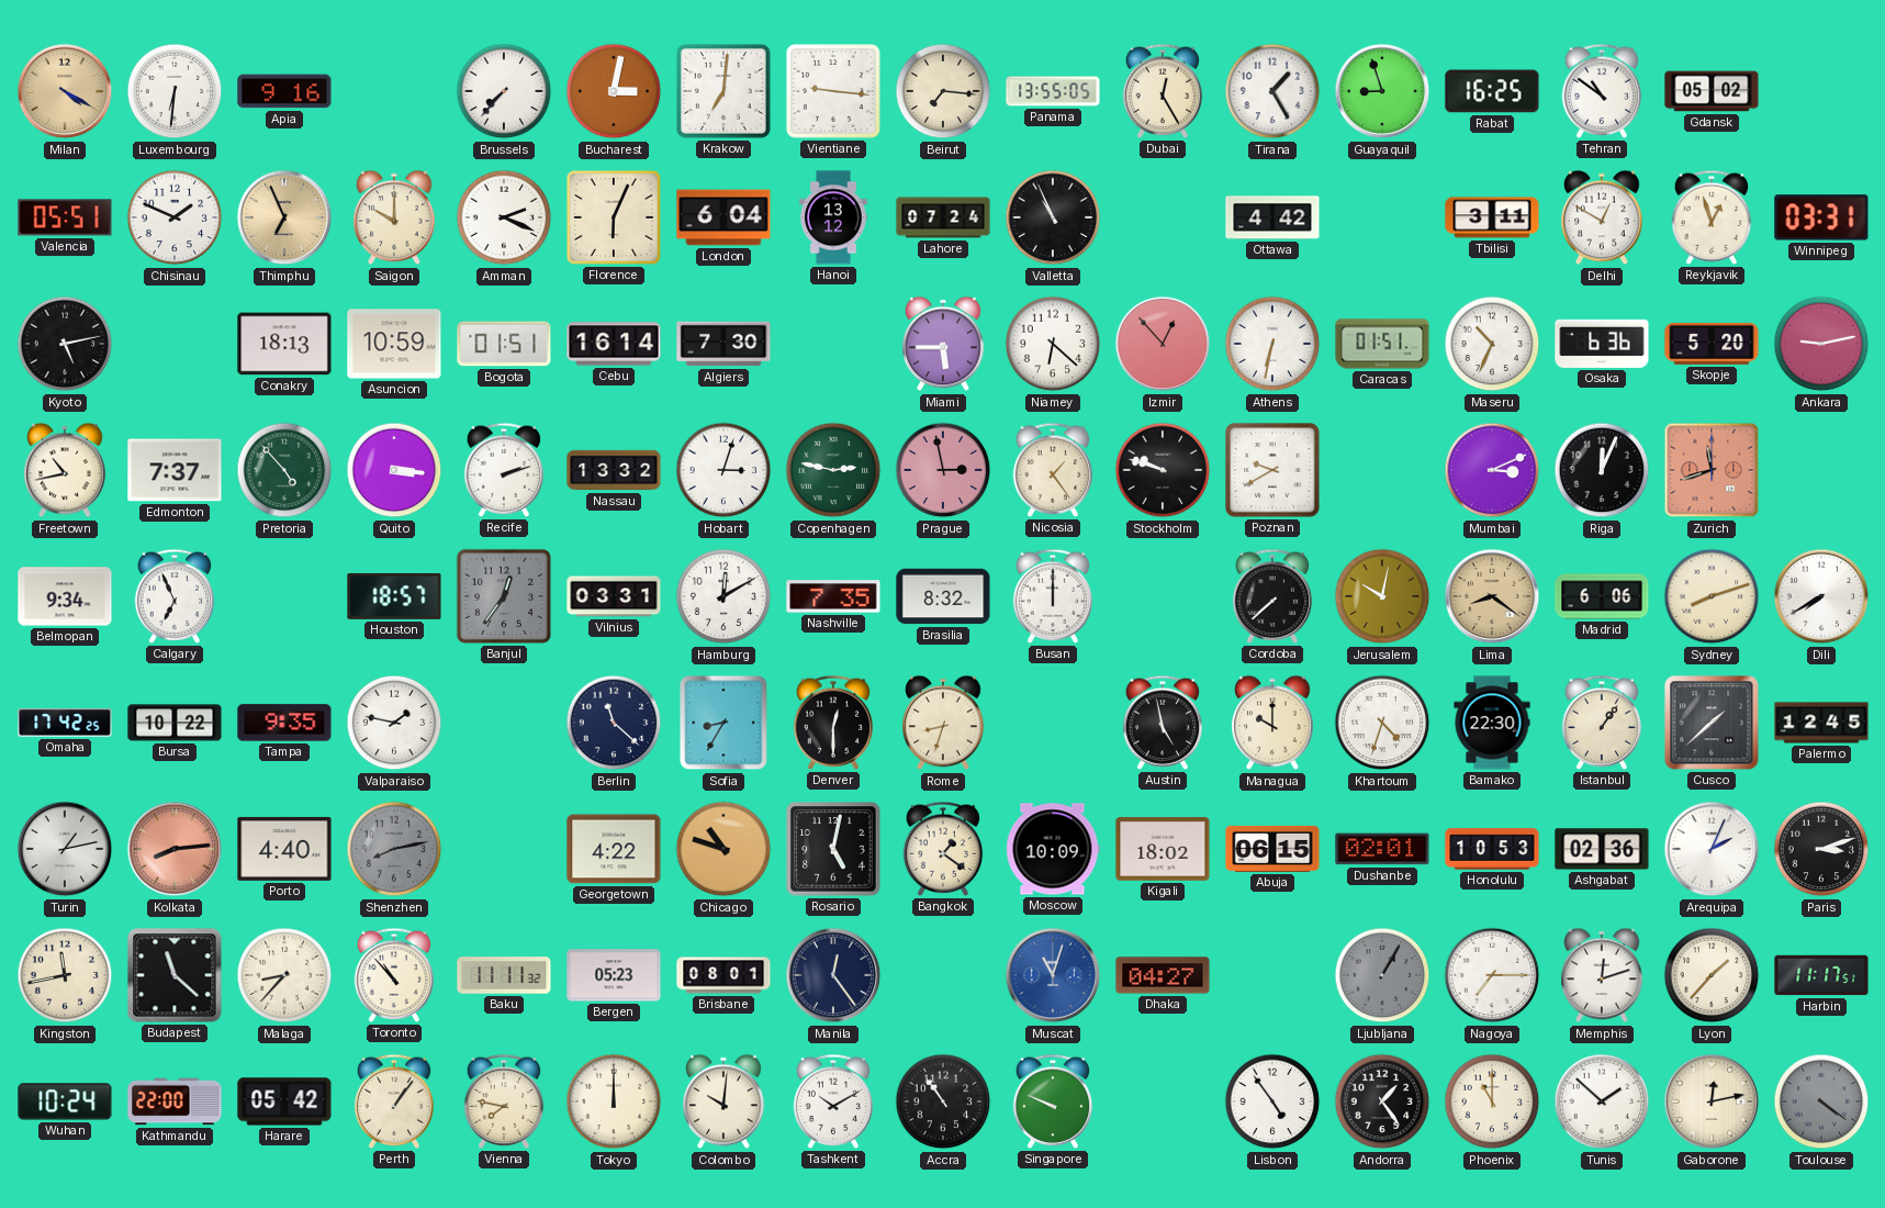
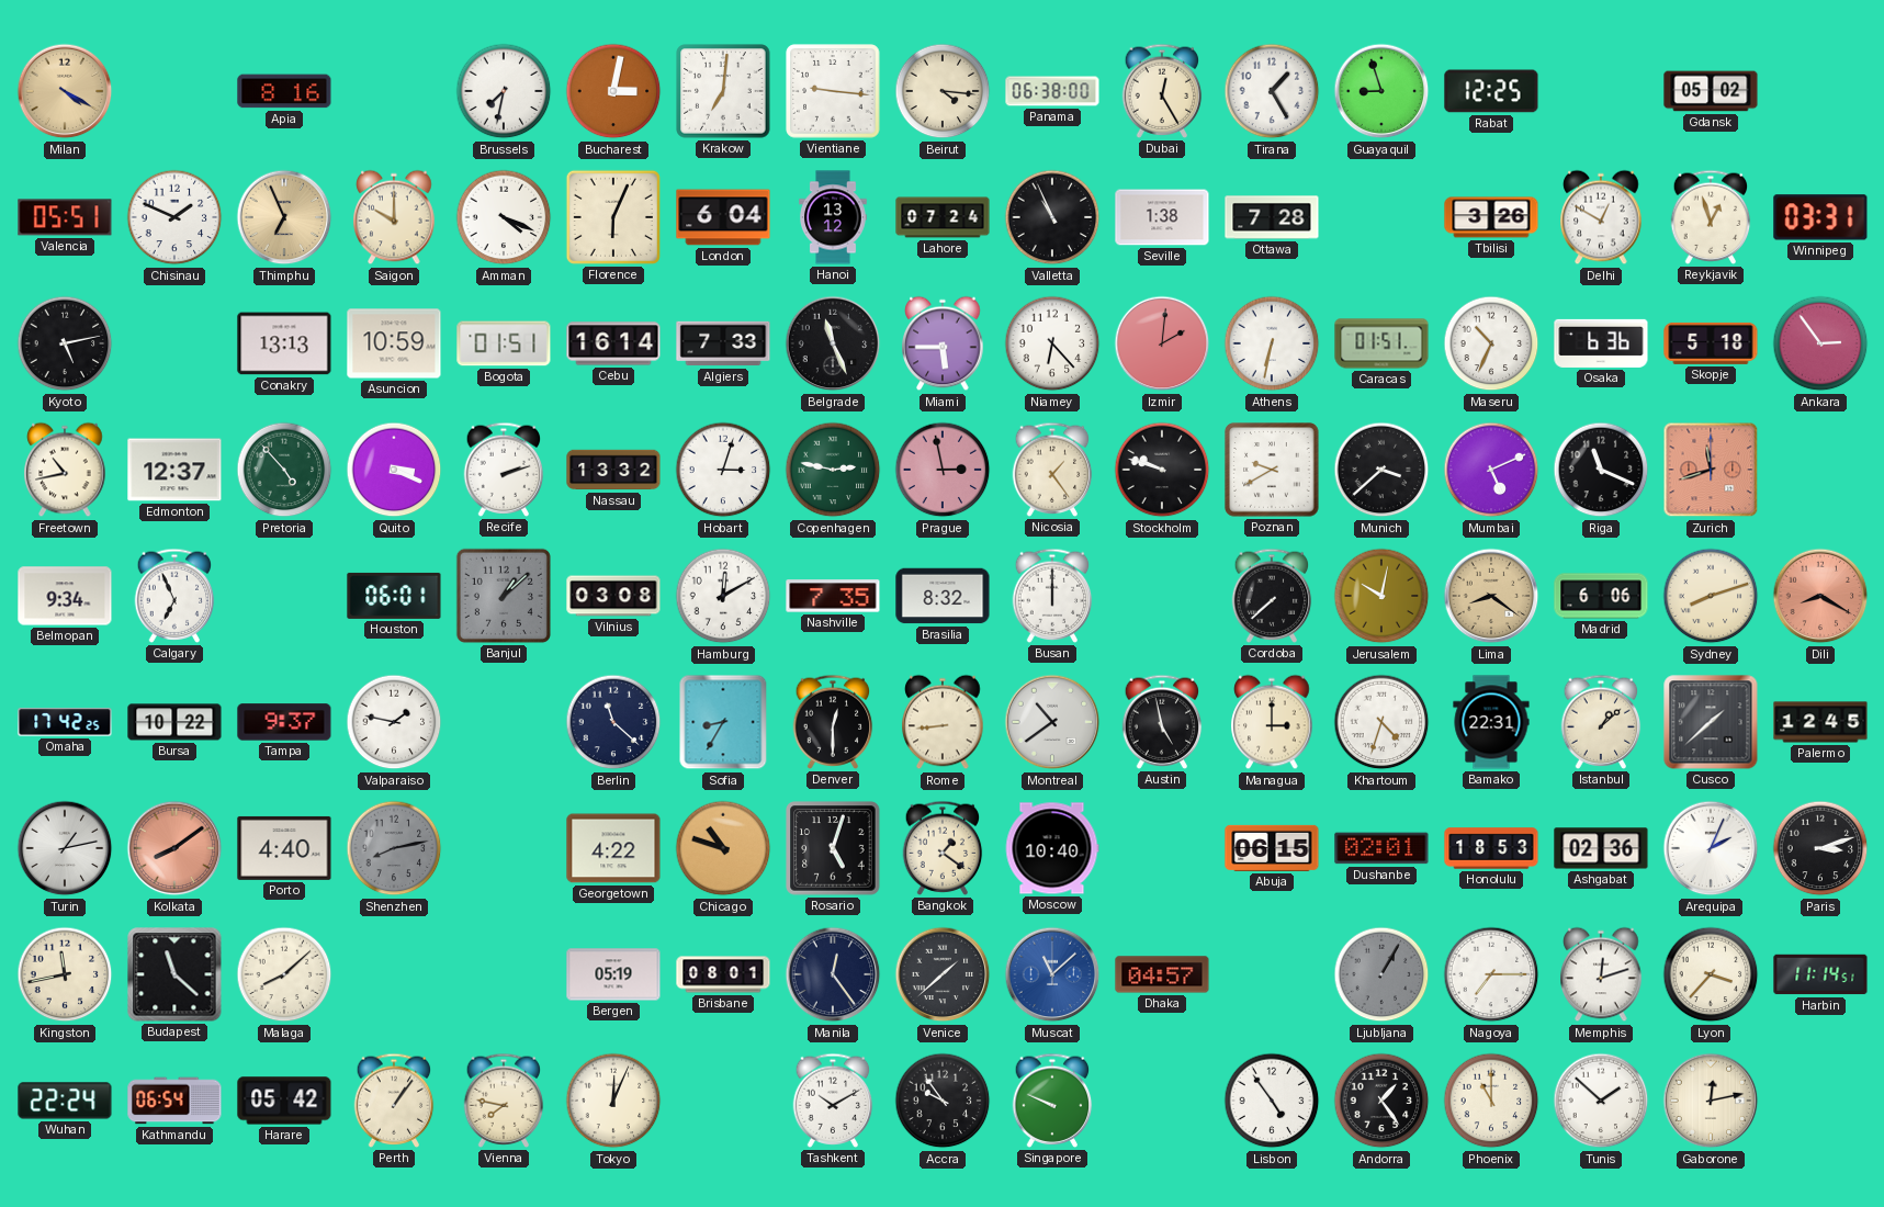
Luxembourg: 6:31 -> none
Apia: 9:16 -> 8:16
Brussels: 7:37 -> 7:32
Beirut: 7:16 -> 4:16
Panama: 13:55 -> 06:38
Rabat: 16:25 -> 12:25
Tehran: 10:51 -> none
Amman: 2:19 -> 4:19
Seville: none -> 1:38
Ottawa: 4:42 -> 7:28
Tbilisi: 3:11 -> 3:26
Conakry: 18:13 -> 13:13
Algiers: 7:30 -> 7:33
Belgrade: none -> 11:26
Niamey: 6:22 -> 6:23
Izmir: 12:53 -> 2:01
Skopje: 5:20 -> 5:18
Ankara: 9:13 -> 2:54
Edmonton: 7:37 -> 12:37
Quito: 3:16 -> 3:19
Munich: none -> 3:38
Mumbai: 3:11 -> 5:11
Riga: 12:04 -> 11:19
Houston: 18:57 -> 06:01
Banjul: 12:36 -> 1:08
Vilnius: 03:31 -> 03:08
Dili: 7:40 -> 8:20
Dili dial: white -> salmon
Tampa: 9:35 -> 9:37
Rome: 8:33 -> 8:44
Montreal: none -> 10:39
Managua: 10:00 -> 3:00
Bamako: 22:30 -> 22:31
Istanbul: 1:06 -> 1:08
Kolkata: 8:14 -> 8:09
Rosario: 5:02 -> 5:03
Moscow: 10:09 -> 10:40
Kigali: 18:02 -> none
Honolulu: 10:53 -> 18:53
Malaga: 8:37 -> 8:08
Toronto: 10:53 -> none
Baku: 11:11 -> none
Bergen: 05:23 -> 05:19
Venice: none -> 1:38
Muscat: 11:03 -> 11:08
Dhaka: 04:27 -> 04:57
Lyon: 1:37 -> 3:37
Harbin: 11:17 -> 11:14
Wuhan: 10:24 -> 22:24
Kathmandu: 22:00 -> 06:54
Tokyo: 12:00 -> 12:04
Colombo: 10:01 -> none
Accra: 10:54 -> 9:54
Toulouse: 4:21 -> none
